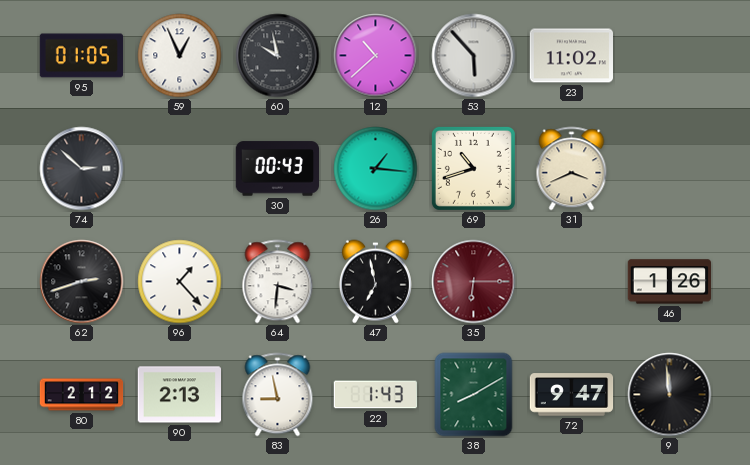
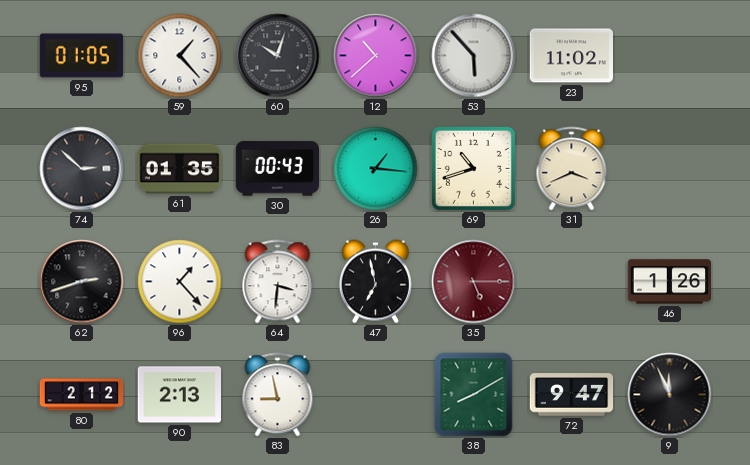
59: 12:56 -> 1:23
60: 9:58 -> 10:03
61: none -> 01:35
35: 6:15 -> 5:15
22: 1:43 -> none
9: 11:59 -> 11:56
